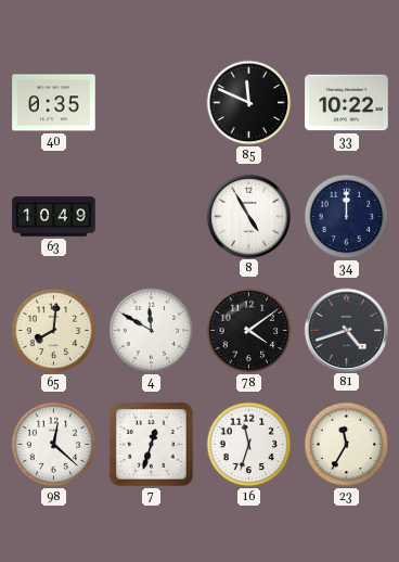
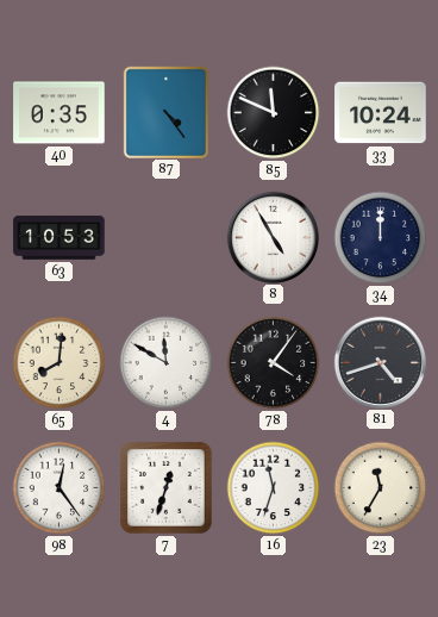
87: none -> 4:24
33: 10:22 -> 10:24
63: 10:49 -> 10:53
78: 4:09 -> 4:06
98: 12:22 -> 12:24
